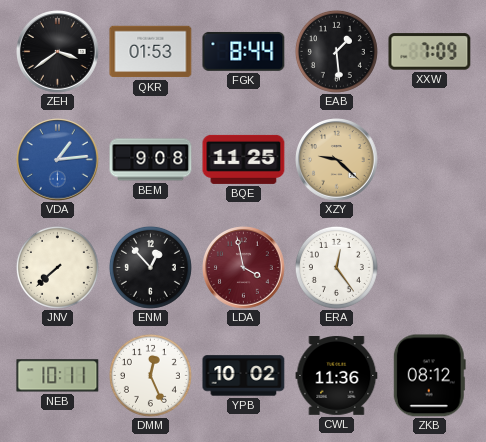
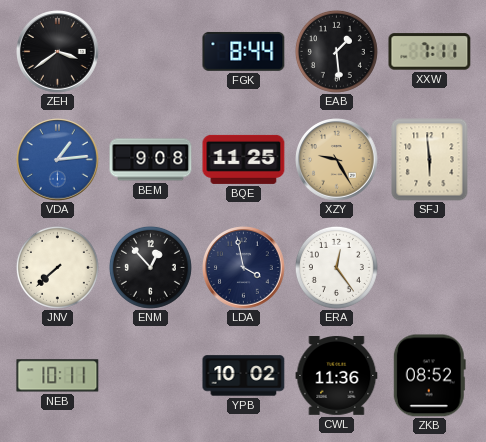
QKR: 01:53 -> none
XXW: 7:09 -> 7:11
XZY: 9:22 -> 9:25
SFJ: none -> 5:59
LDA dial: burgundy -> navy
DMM: 12:26 -> none
ZKB: 08:12 -> 08:52
